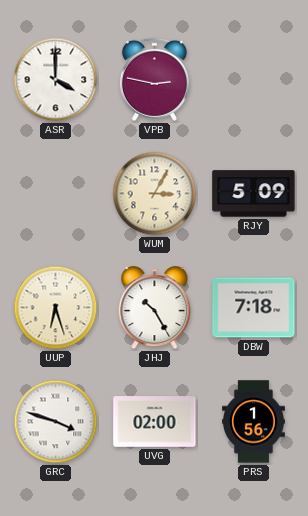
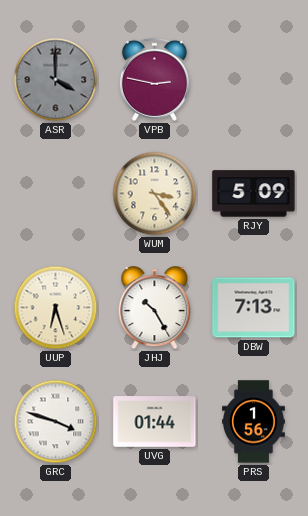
ASR dial: white -> grey
WUM: 3:05 -> 3:24
DBW: 7:18 -> 7:13
UVG: 02:00 -> 01:44
